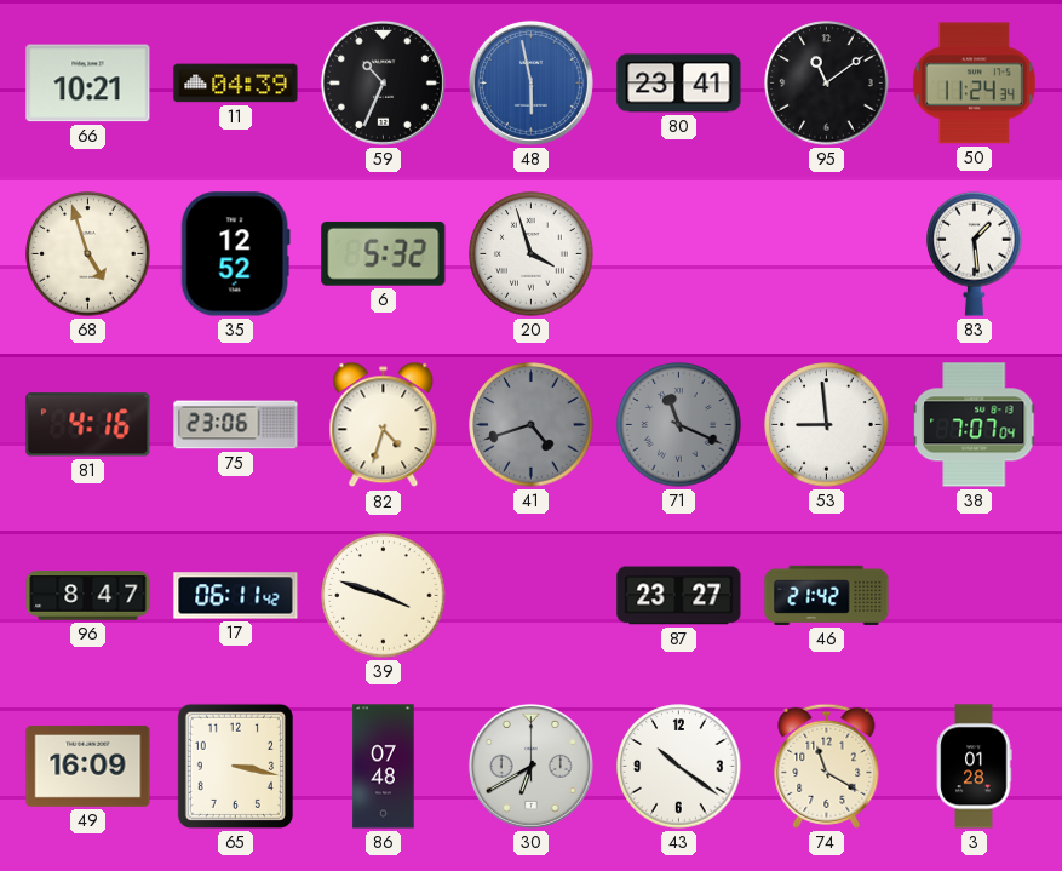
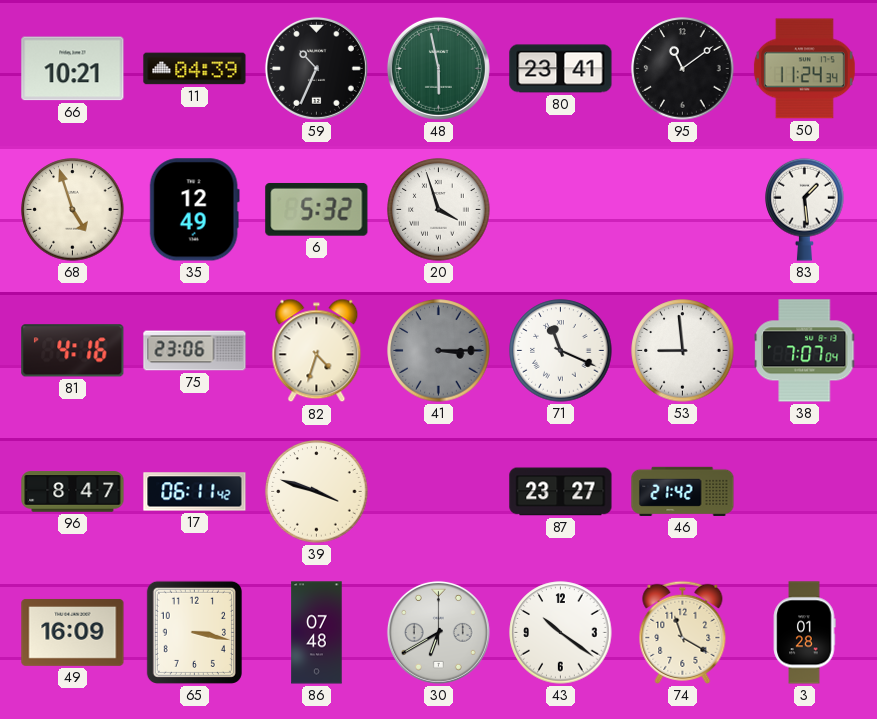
48 dial: blue -> green
35: 12:52 -> 12:49
41: 4:42 -> 3:15
71 dial: grey -> white
